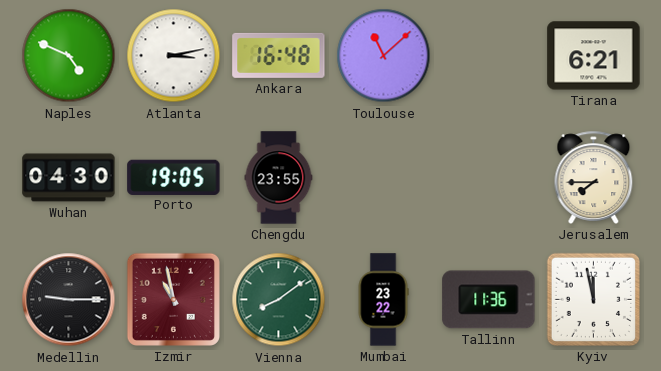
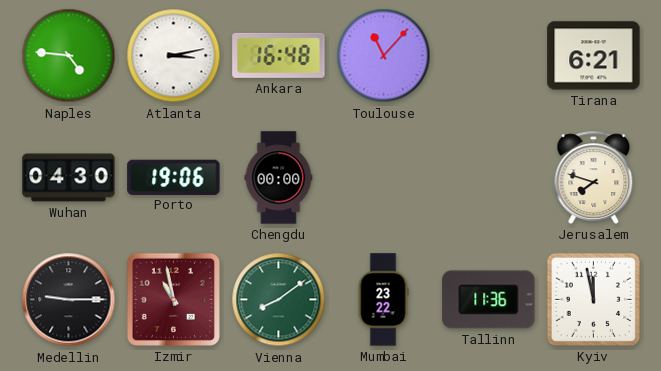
Naples: 4:49 -> 4:46
Toulouse: 11:08 -> 11:07
Porto: 19:05 -> 19:06
Chengdu: 23:55 -> 00:00
Jerusalem: 7:45 -> 7:48
